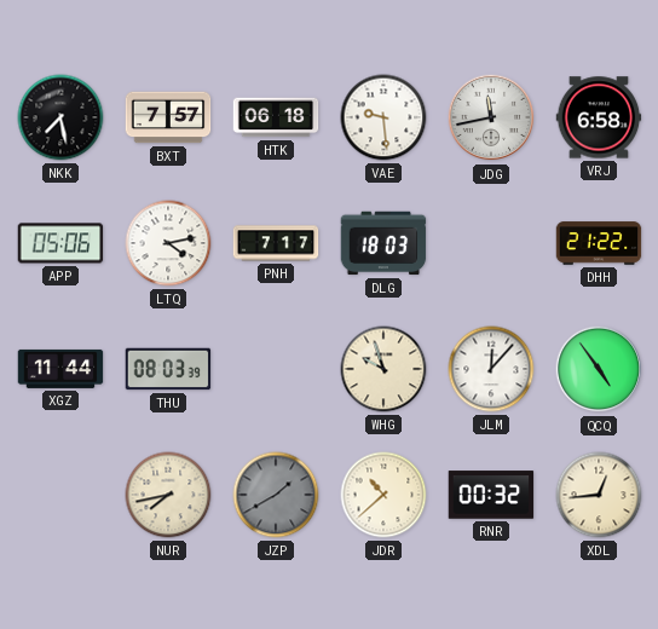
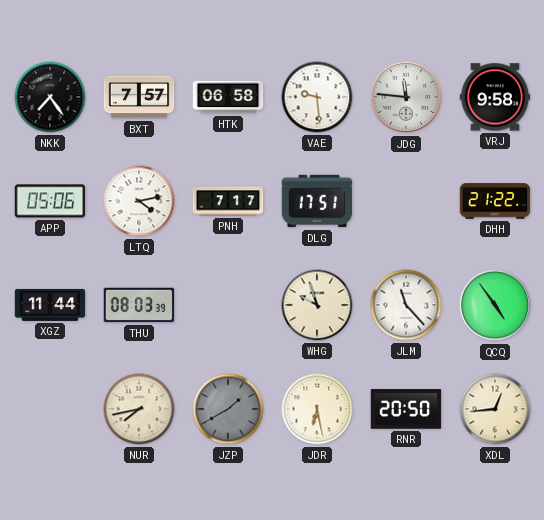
NKK: 7:28 -> 7:24
HTK: 06:18 -> 06:58
JDG: 11:43 -> 11:46
VRJ: 6:58 -> 9:58
DLG: 18:03 -> 17:51
JLM: 12:07 -> 11:23
JDR: 10:38 -> 6:28
RNR: 00:32 -> 20:50
